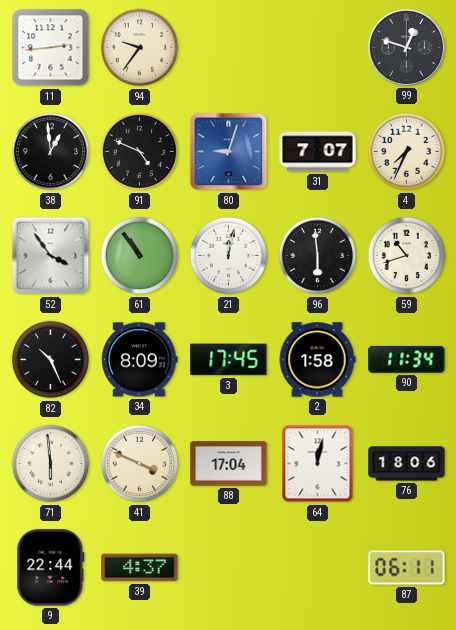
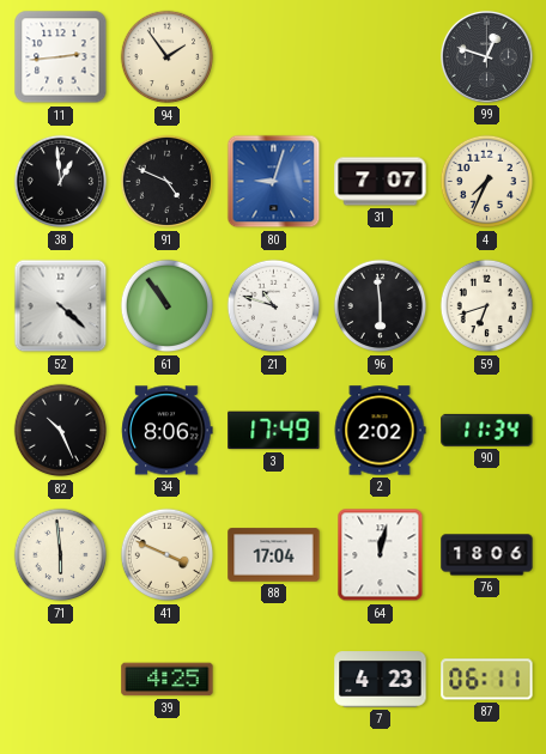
94: 9:36 -> 1:54
52: 3:54 -> 4:22
21: 12:02 -> 10:48
59: 10:42 -> 6:42
34: 8:09 -> 8:06
3: 17:45 -> 17:49
2: 1:58 -> 2:02
9: 22:44 -> none
39: 4:37 -> 4:25
7: none -> 4:23
